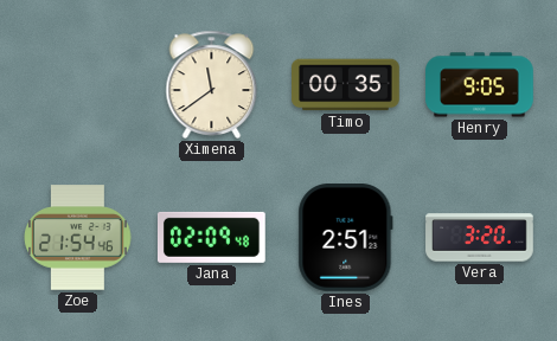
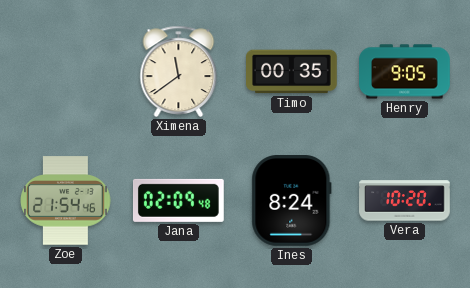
Ines: 2:51 -> 8:24
Vera: 3:20 -> 10:20
